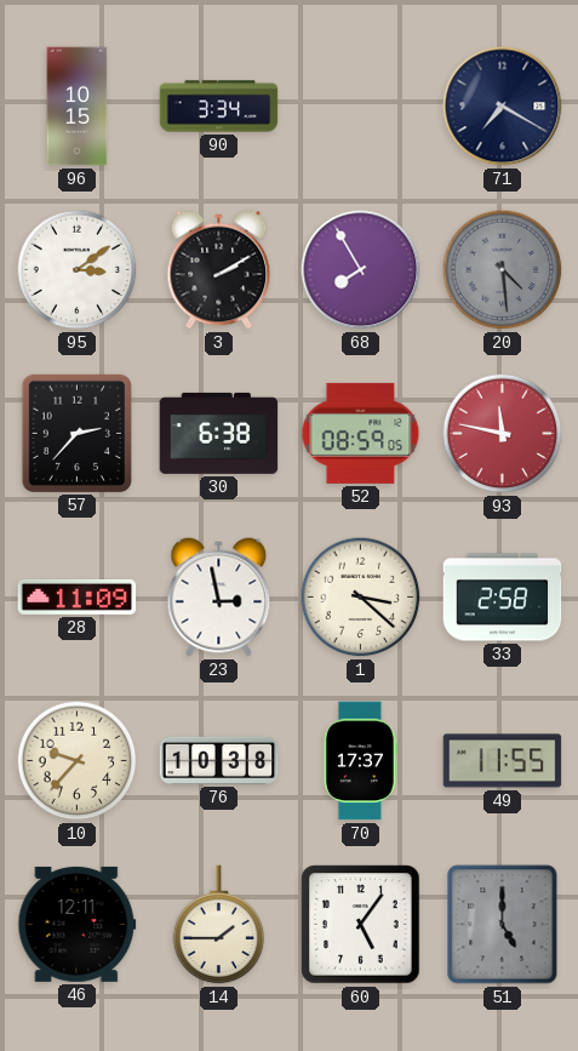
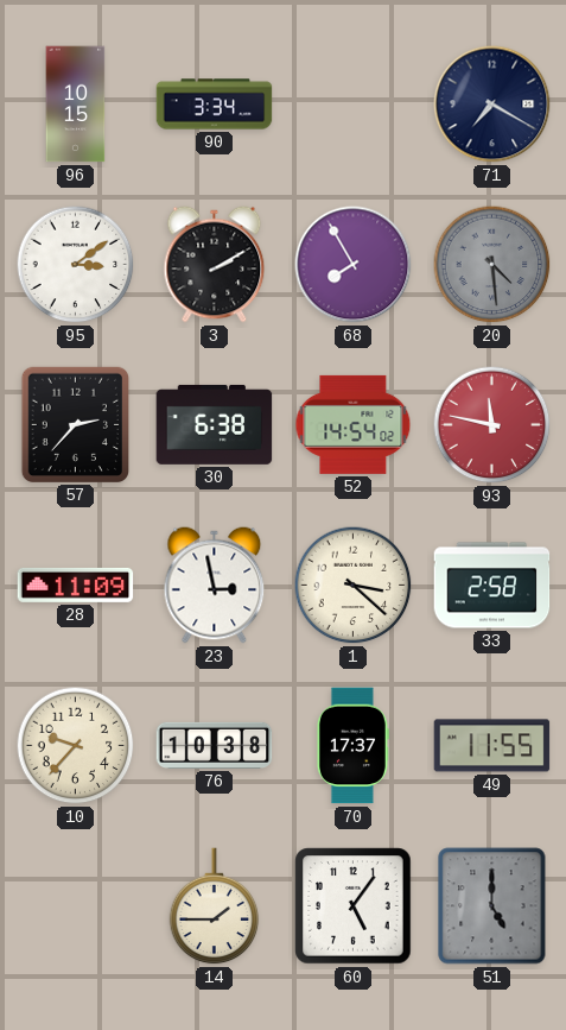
52: 08:59 -> 14:54
46: 12:11 -> none
